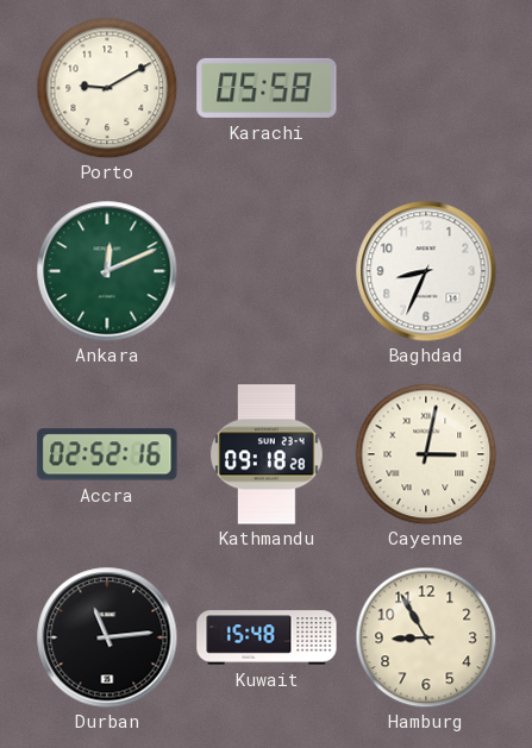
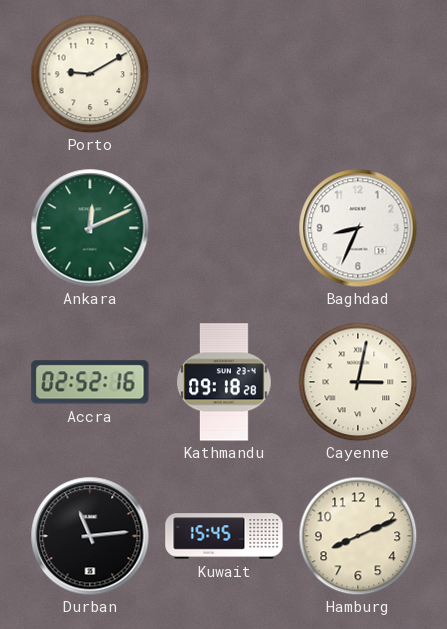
Karachi: 05:58 -> none
Kuwait: 15:48 -> 15:45
Hamburg: 8:55 -> 8:11
